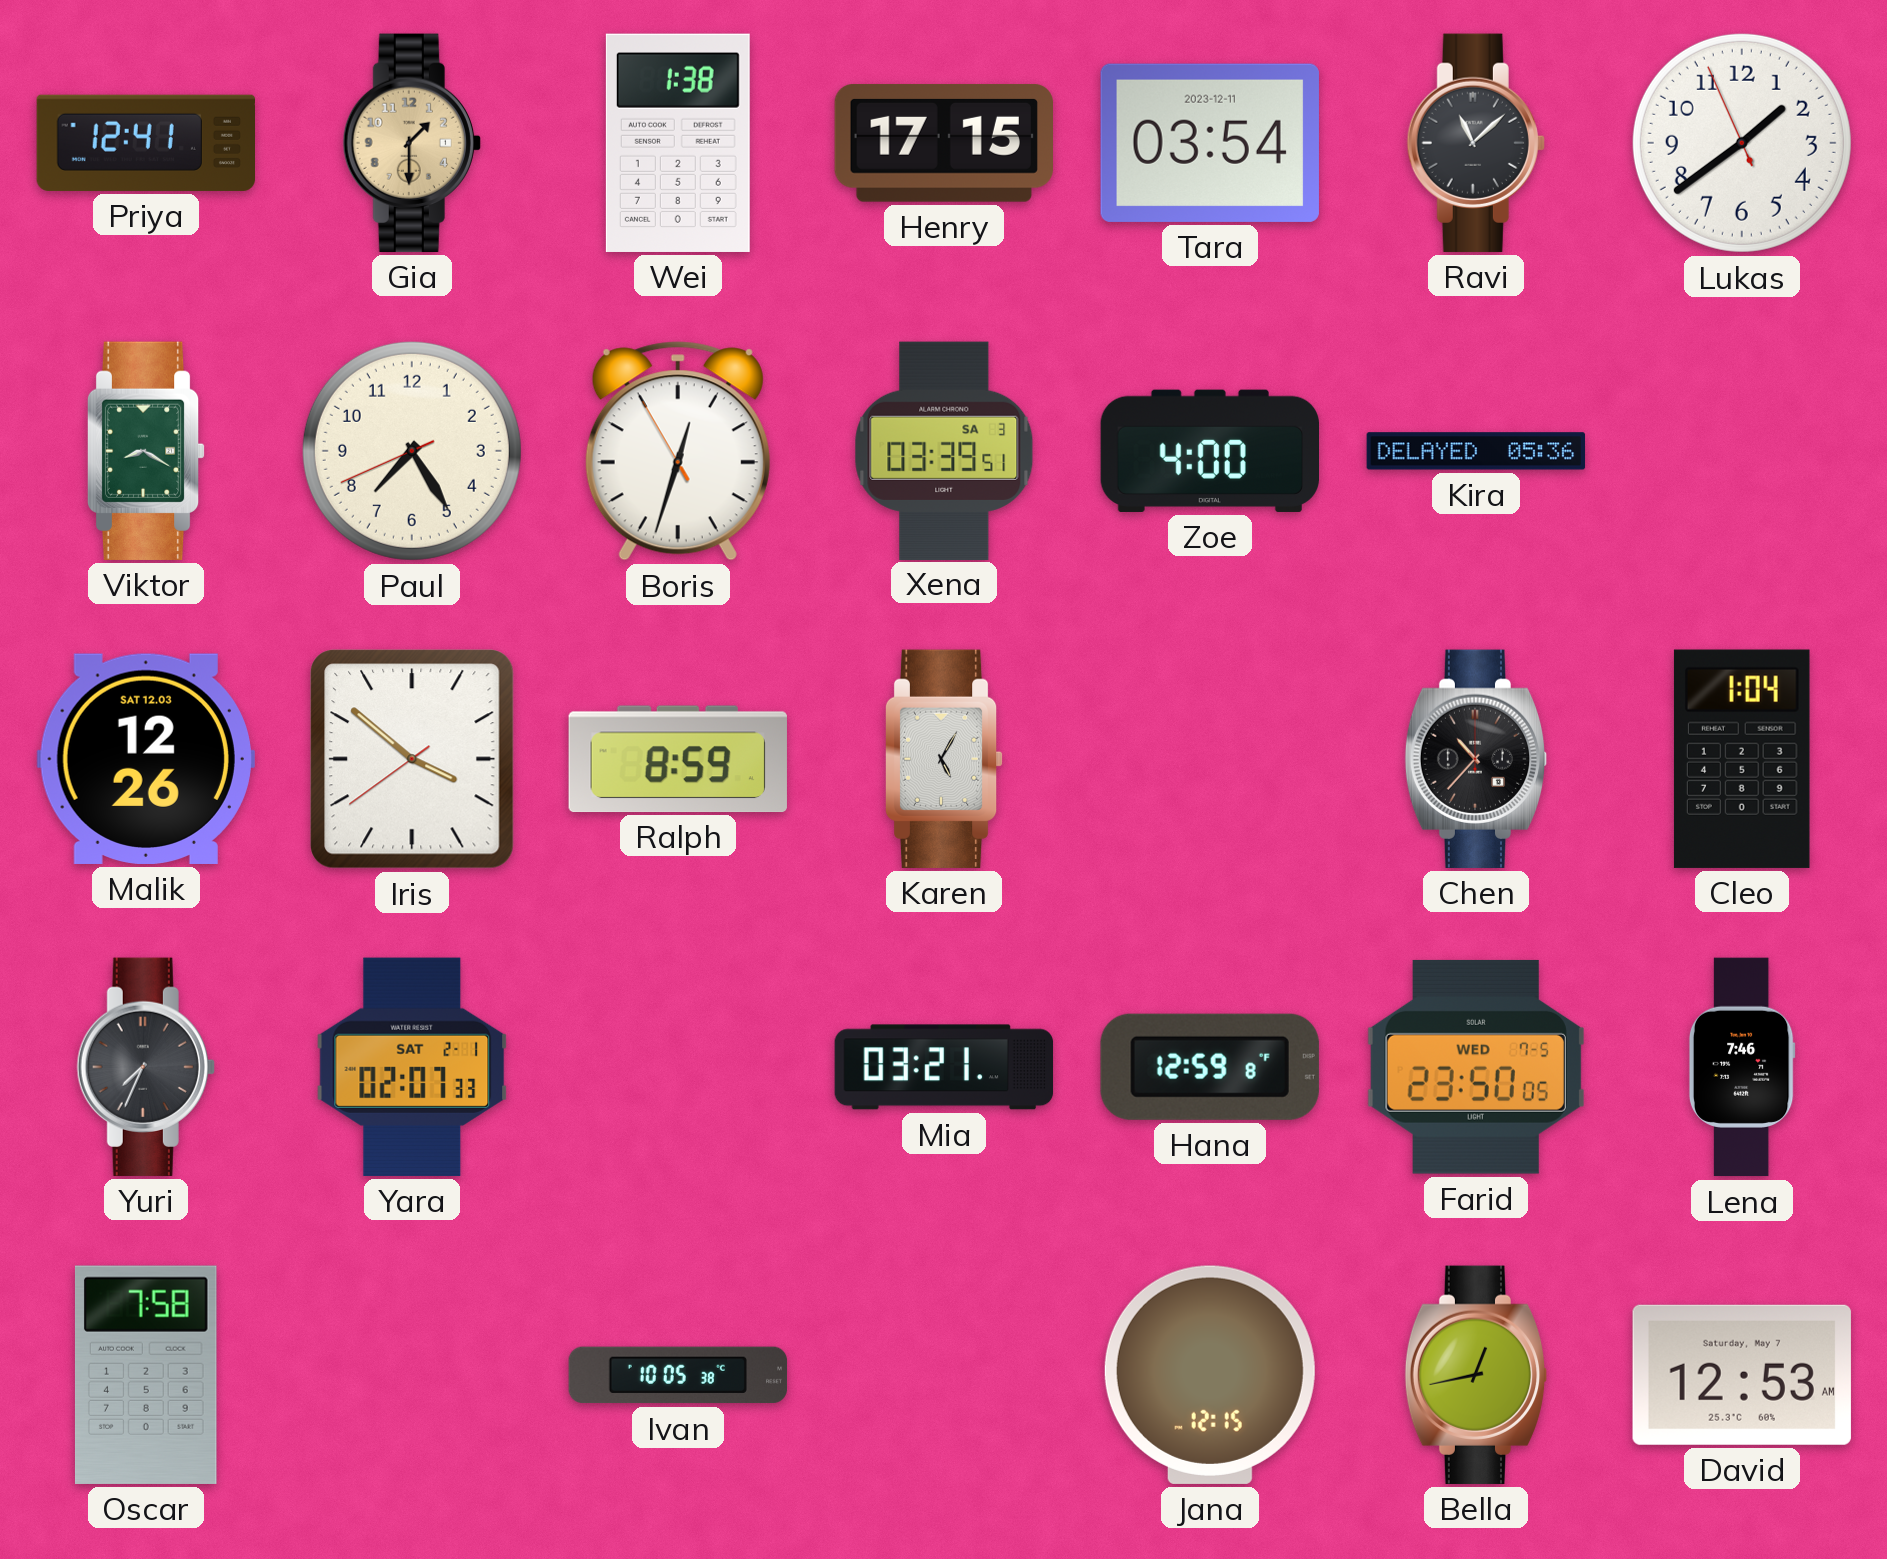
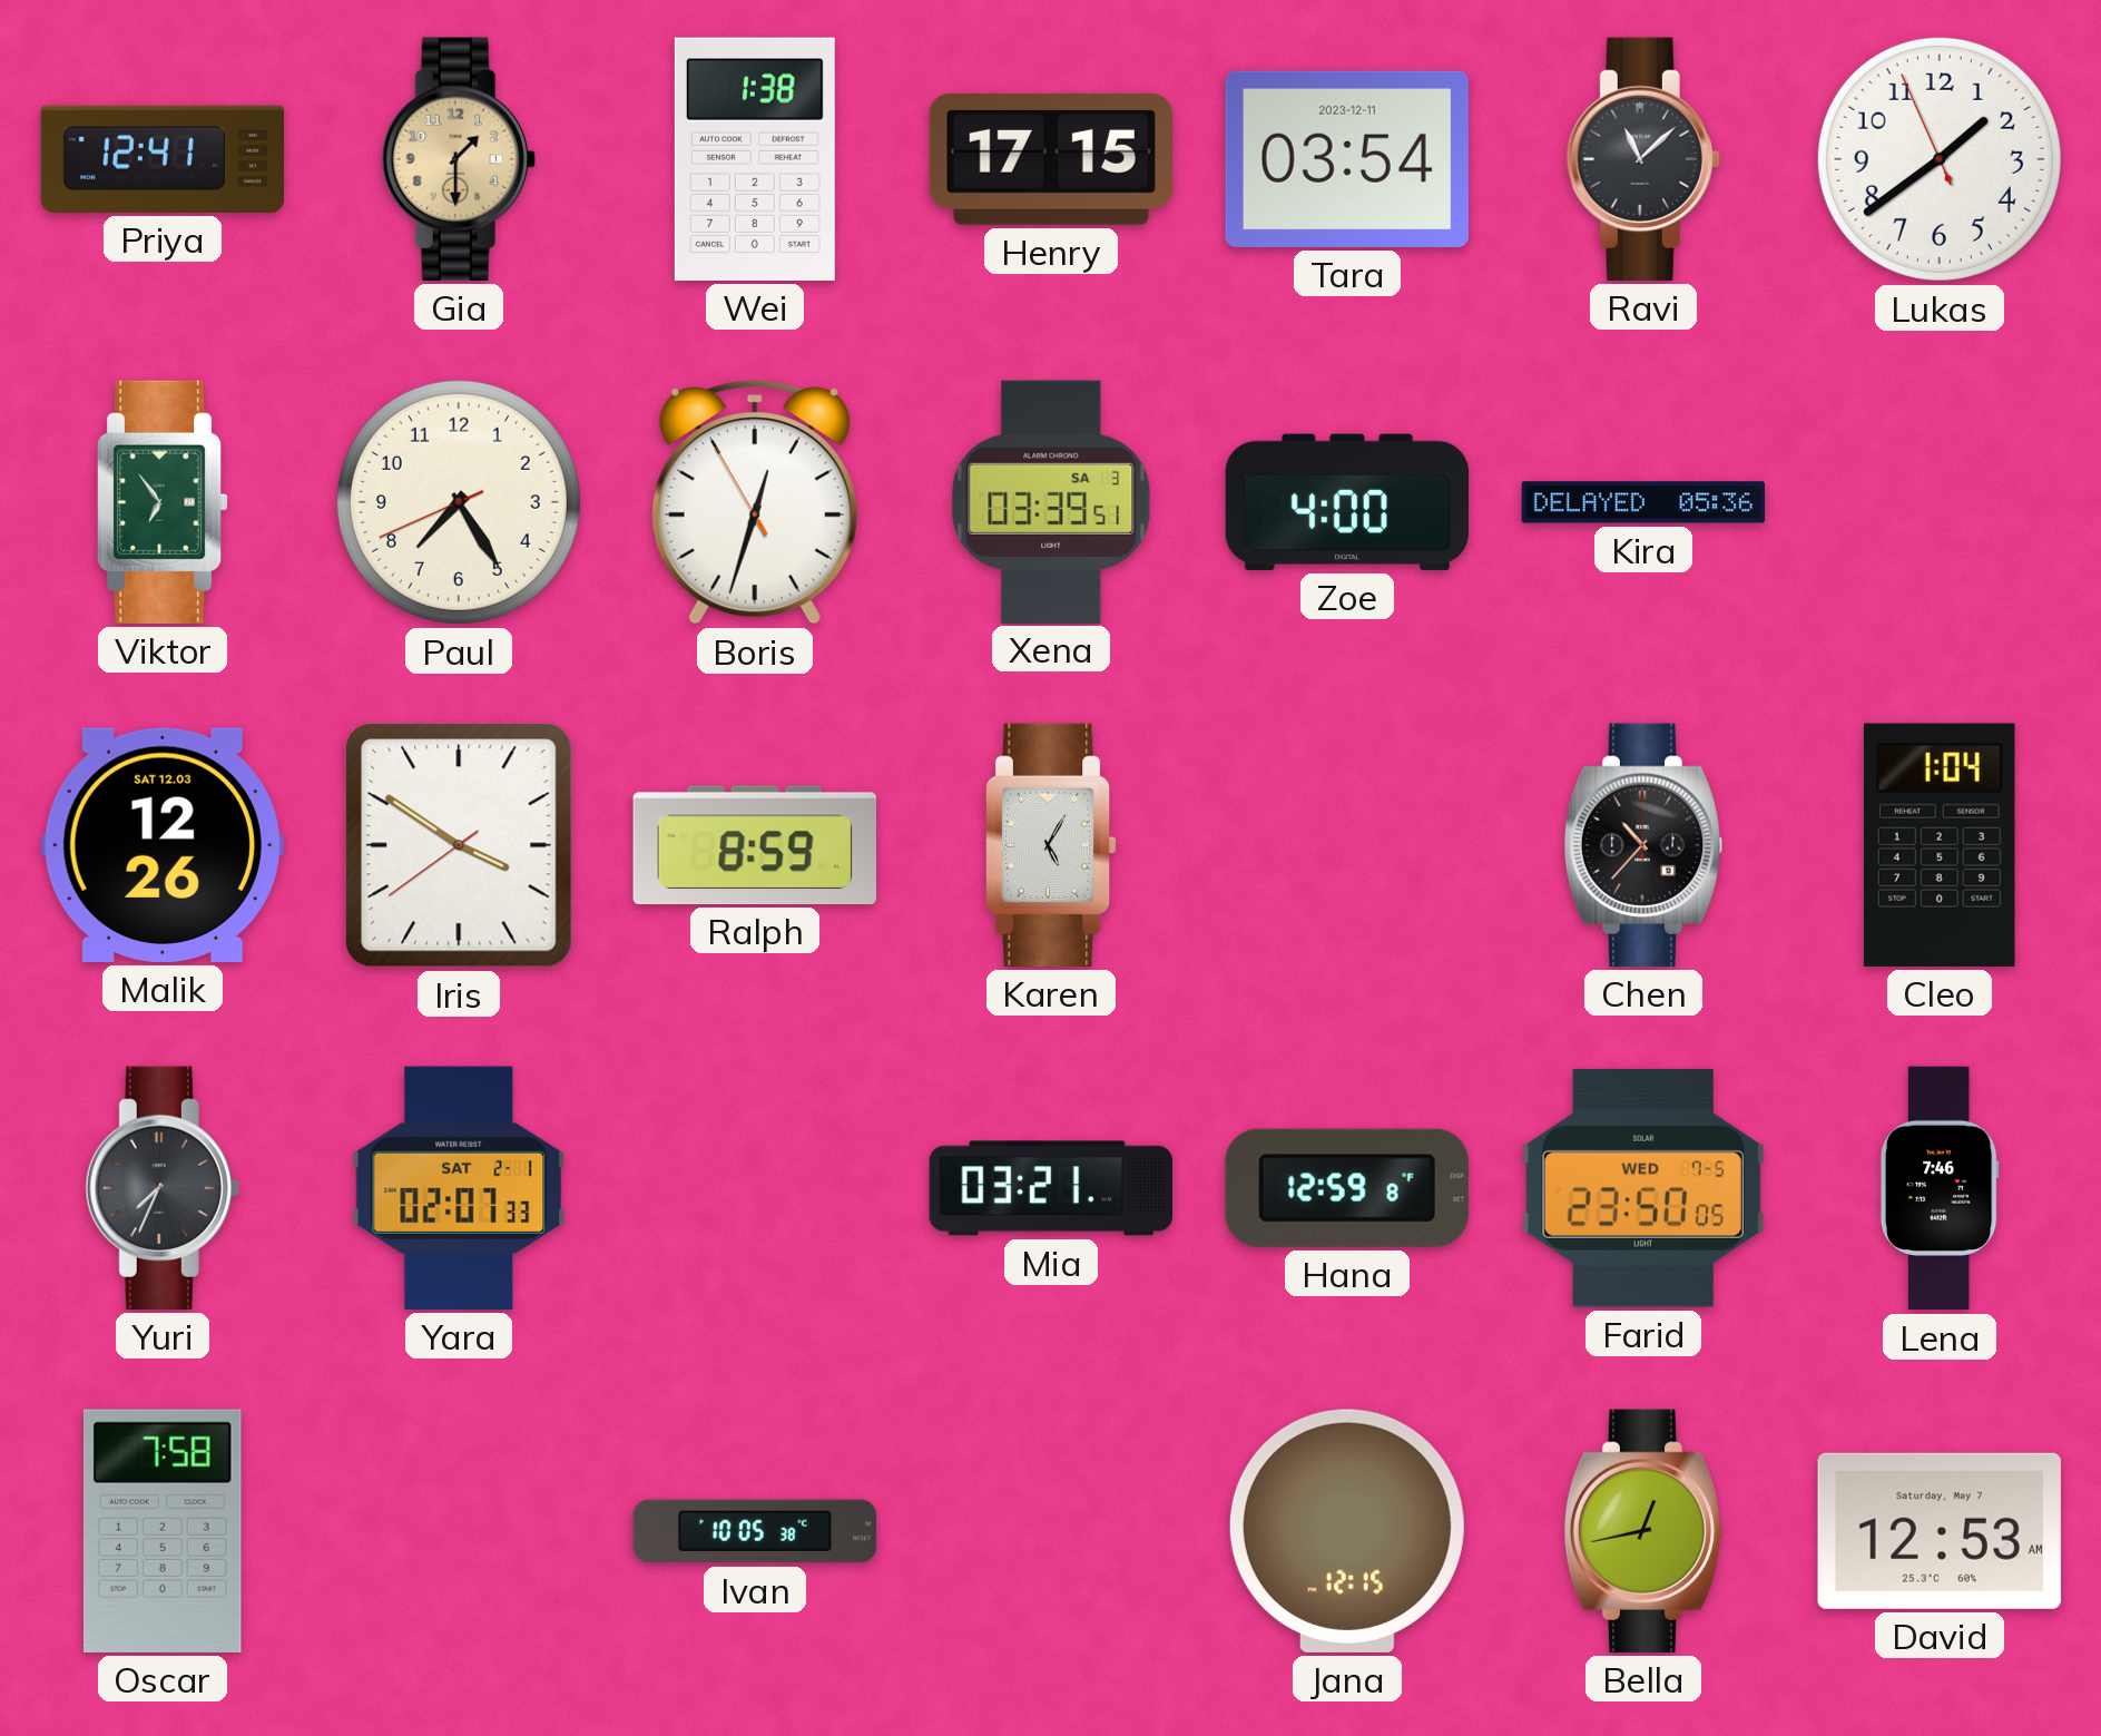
Viktor: 8:20 -> 6:54
Iris: 3:51 -> 3:50
